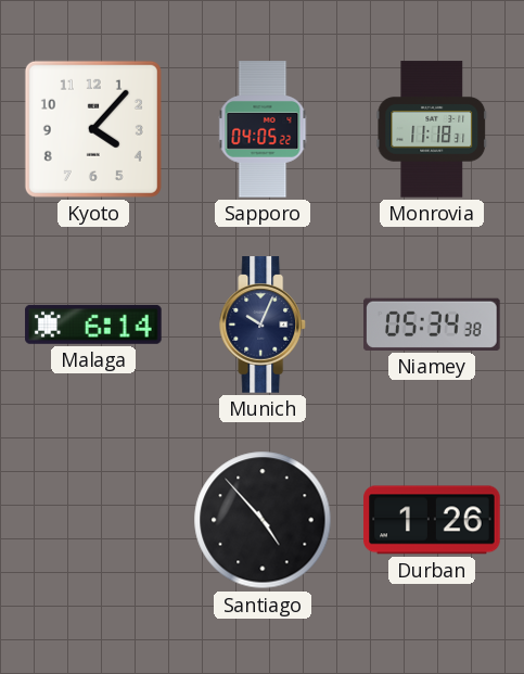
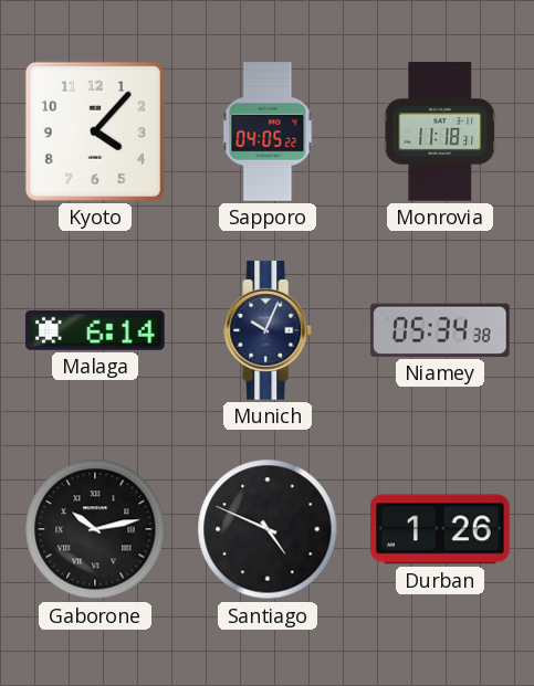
Gaborone: none -> 10:13
Santiago: 4:53 -> 4:49
